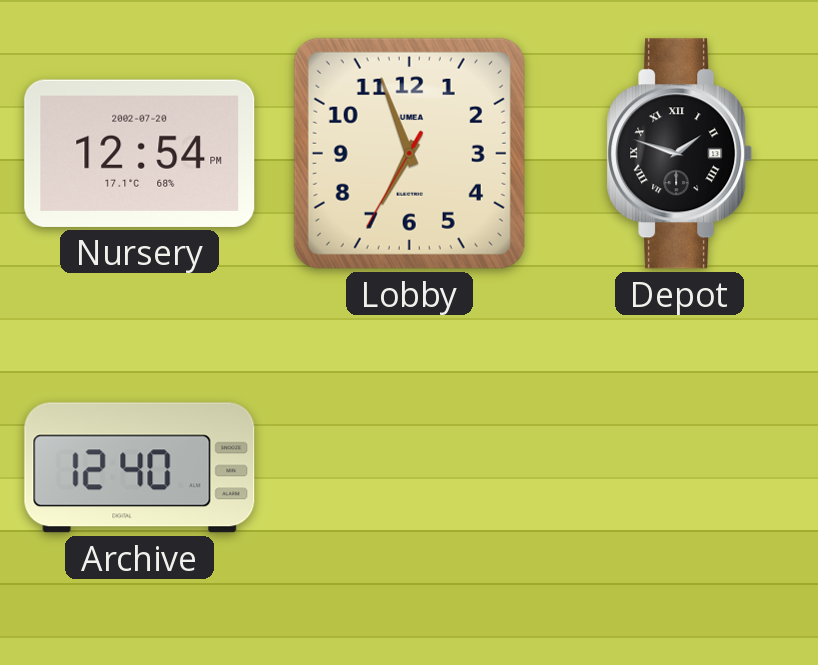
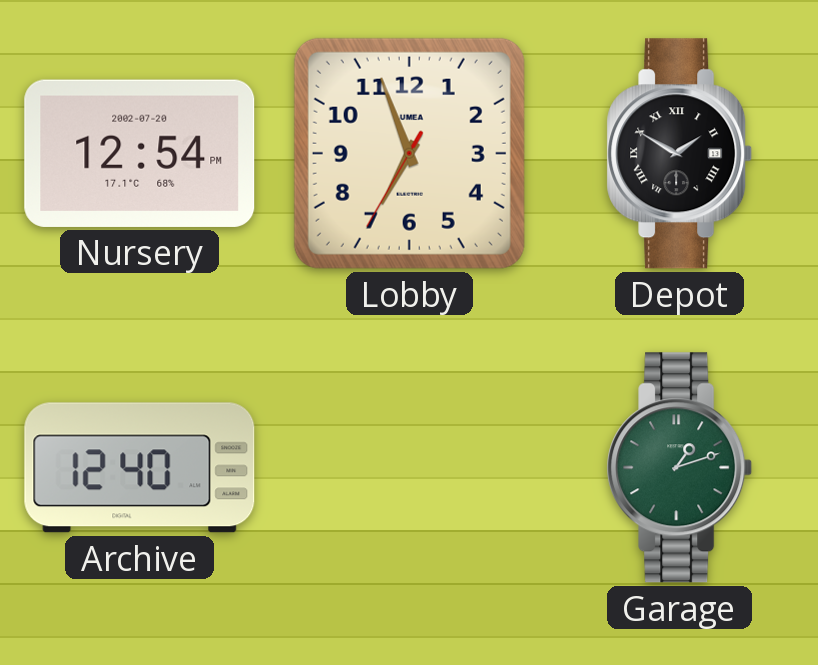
Depot: 1:48 -> 1:50
Garage: none -> 1:12
